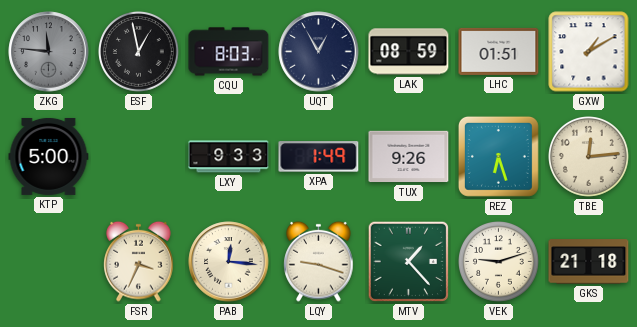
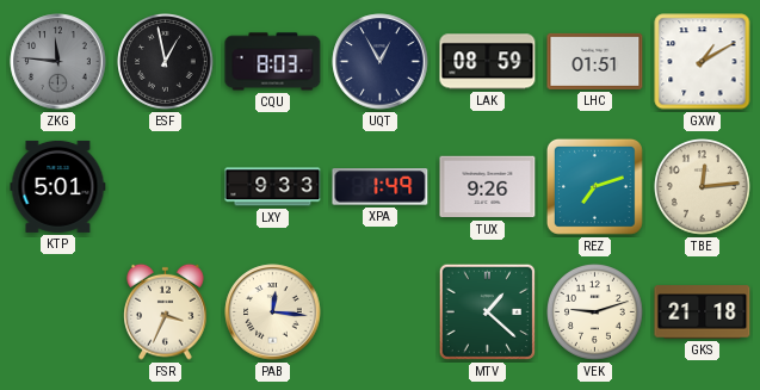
KTP: 5:00 -> 5:01
REZ: 6:27 -> 7:12
LQY: 9:18 -> none
MTV: 1:23 -> 1:22
